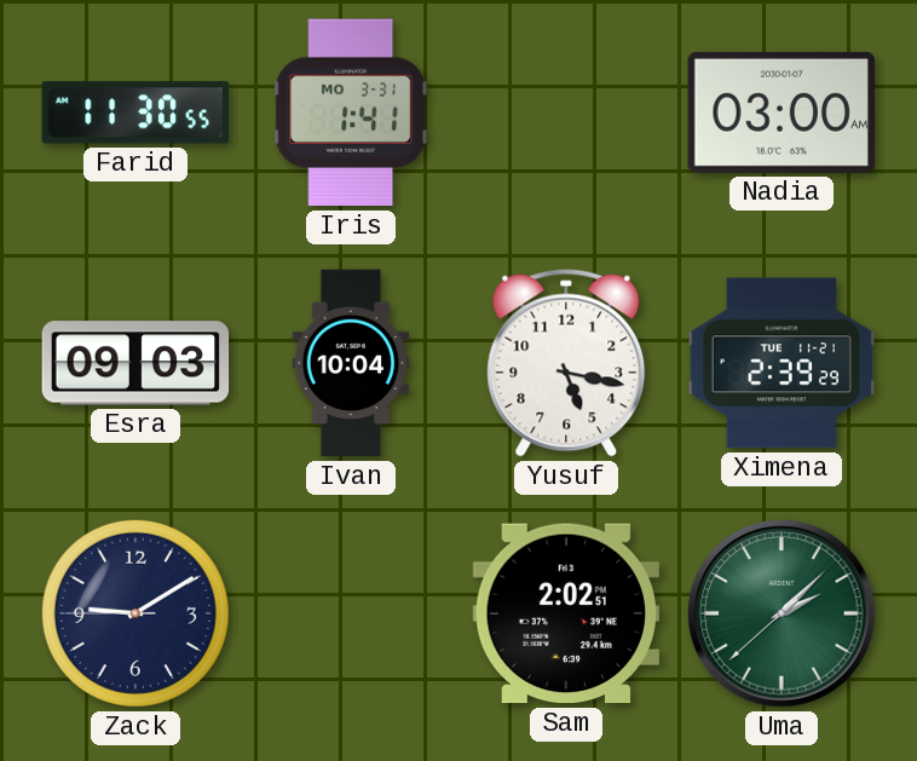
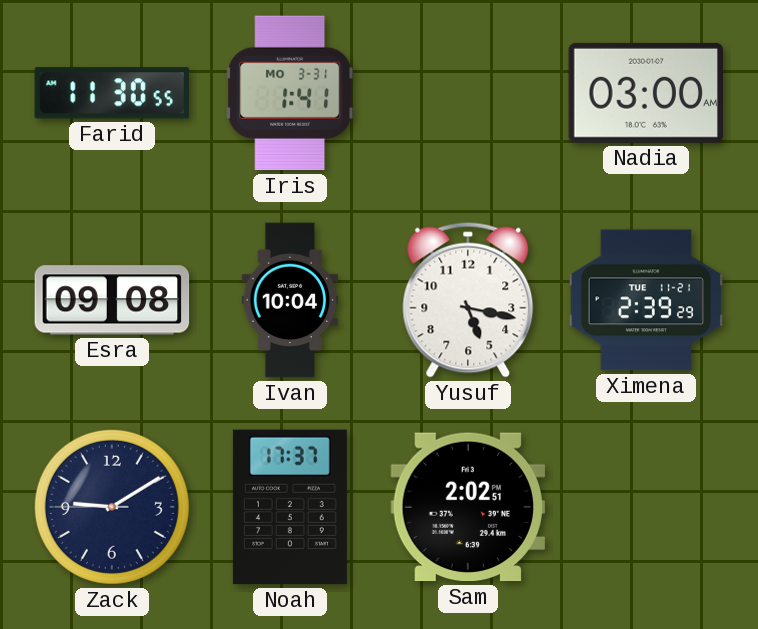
Esra: 09:03 -> 09:08
Noah: none -> 17:37
Uma: 2:07 -> none
